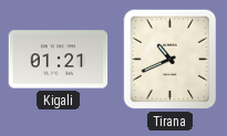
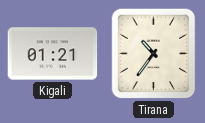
Tirana: 10:41 -> 10:36
